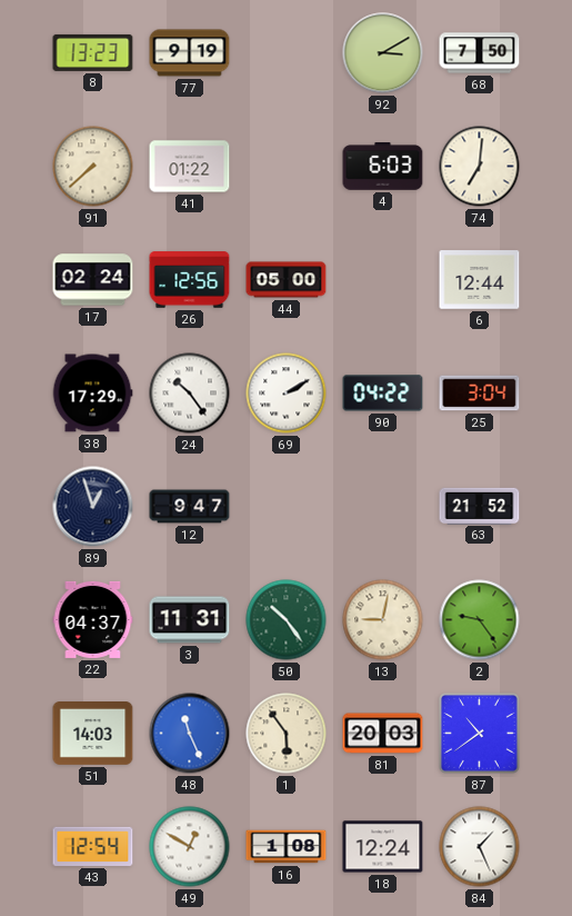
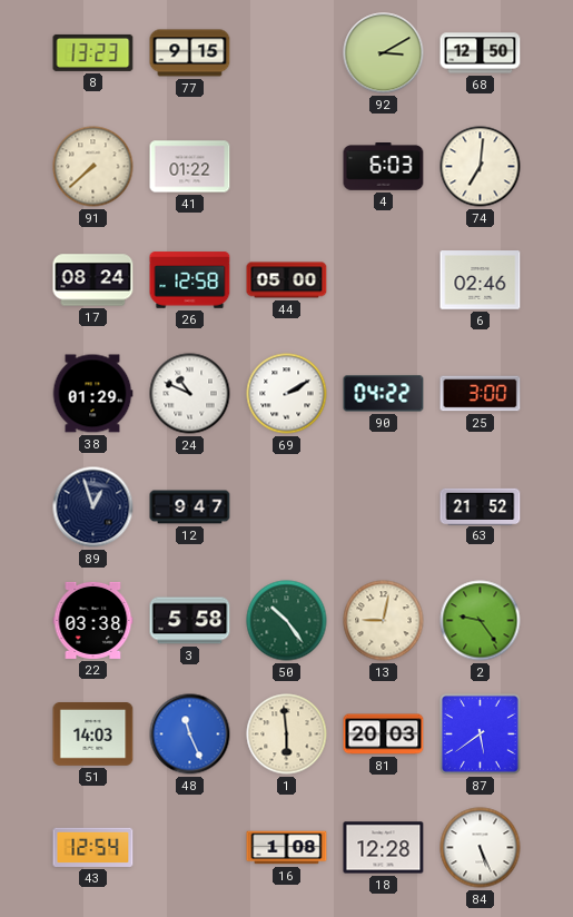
77: 9:19 -> 9:15
68: 7:50 -> 12:50
17: 02:24 -> 08:24
26: 12:56 -> 12:58
6: 12:44 -> 02:46
38: 17:29 -> 01:29
24: 10:24 -> 10:49
25: 3:04 -> 3:00
22: 04:37 -> 03:38
3: 11:31 -> 5:58
1: 5:54 -> 5:59
87: 10:39 -> 5:39
49: 12:50 -> none
18: 12:24 -> 12:28
84: 1:26 -> 5:26
